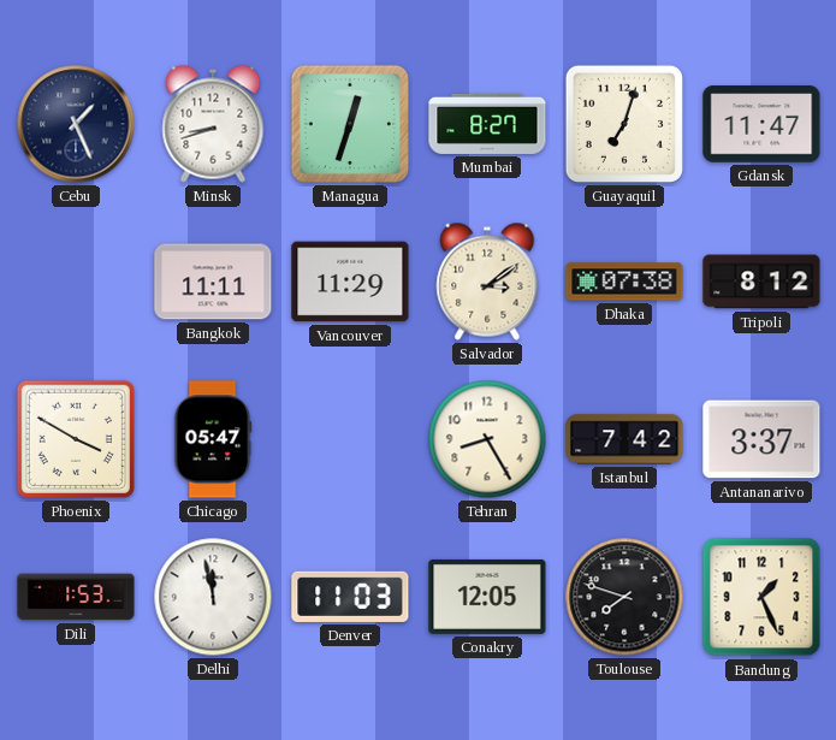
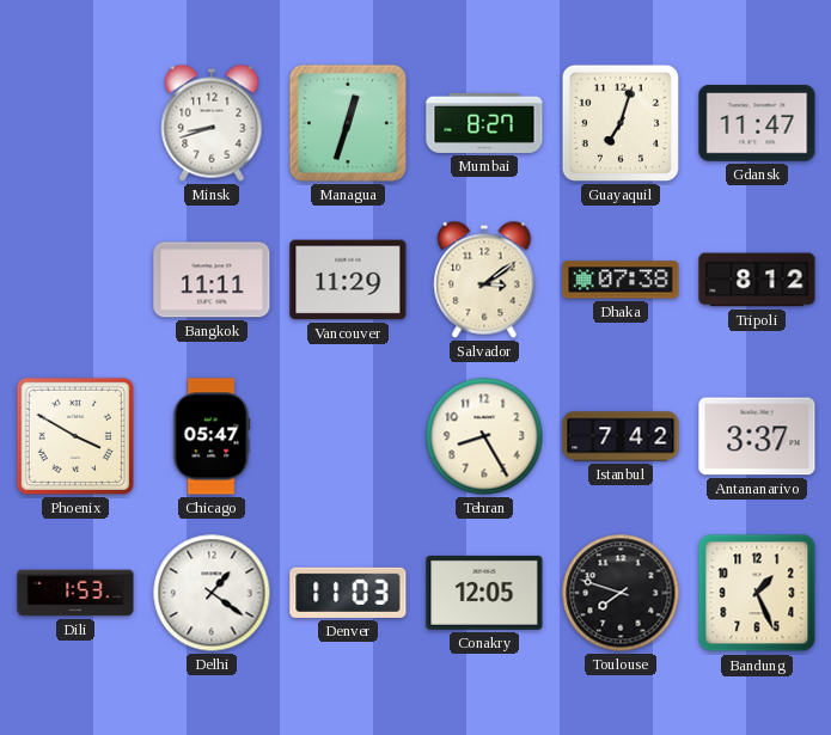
Cebu: 1:26 -> none
Delhi: 11:58 -> 1:21
